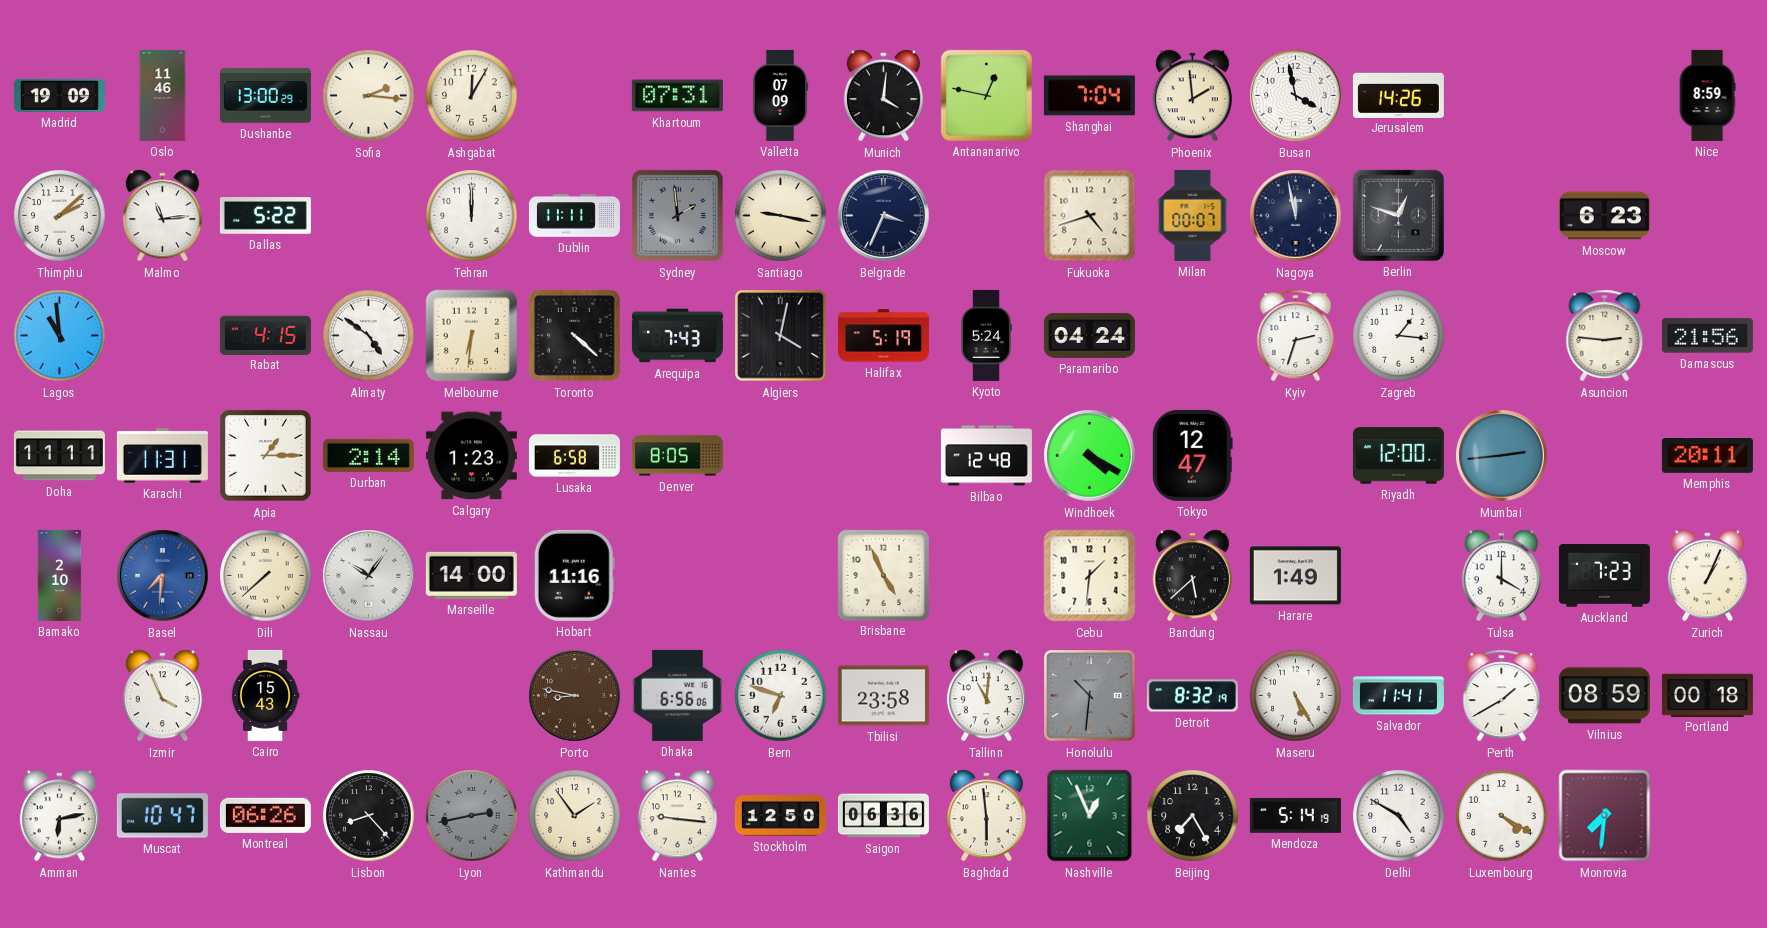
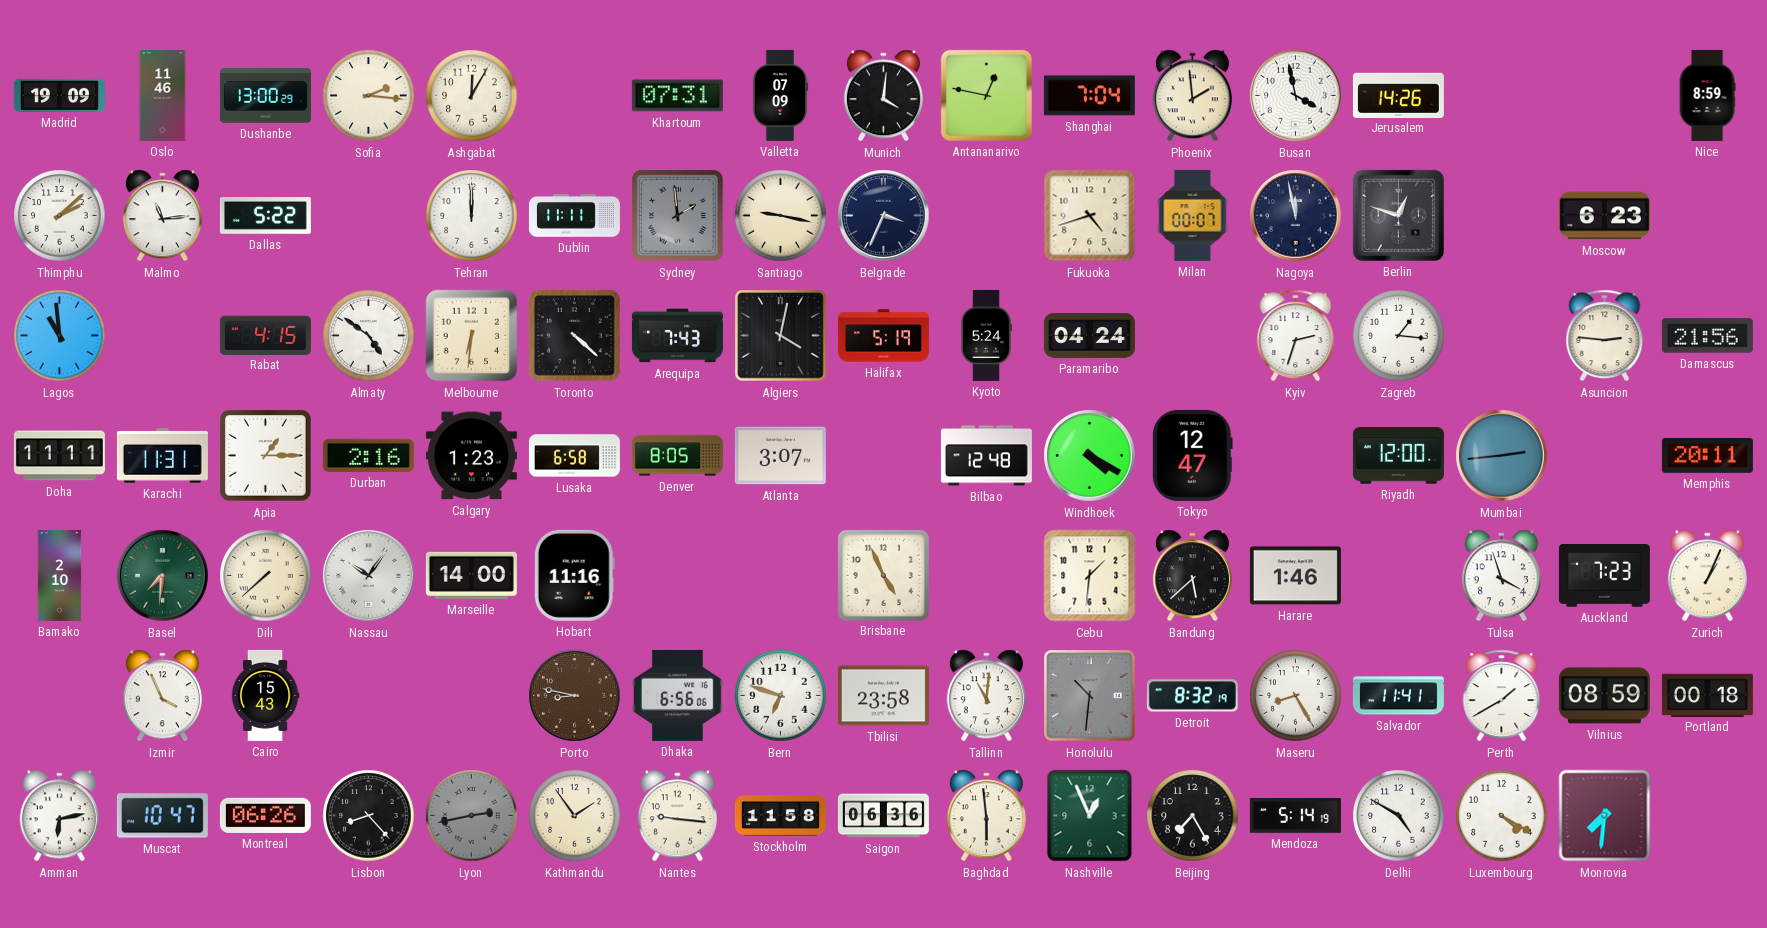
Durban: 2:14 -> 2:16
Atlanta: none -> 3:07
Basel dial: blue -> green
Harare: 1:49 -> 1:46
Tulsa: 4:00 -> 3:57
Maseru: 5:25 -> 8:25
Stockholm: 12:50 -> 11:58
